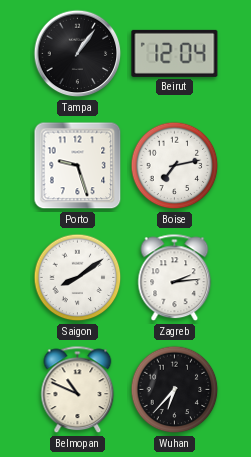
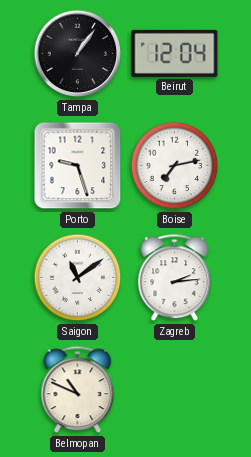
Saigon: 8:09 -> 11:09
Wuhan: 6:37 -> none
